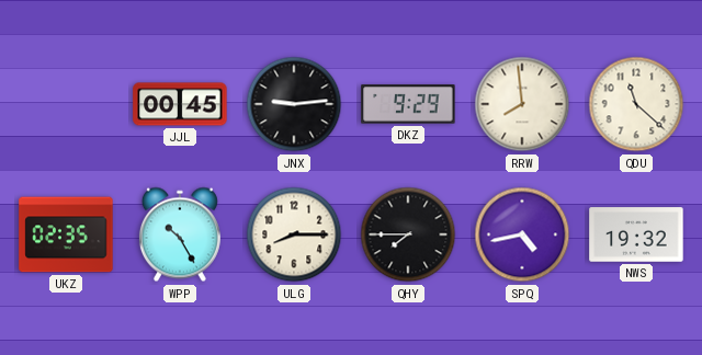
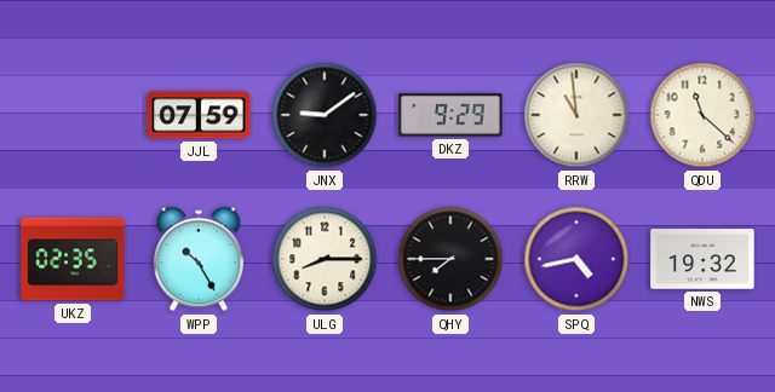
JJL: 00:45 -> 07:59
JNX: 9:14 -> 9:09
RRW: 7:59 -> 10:59
